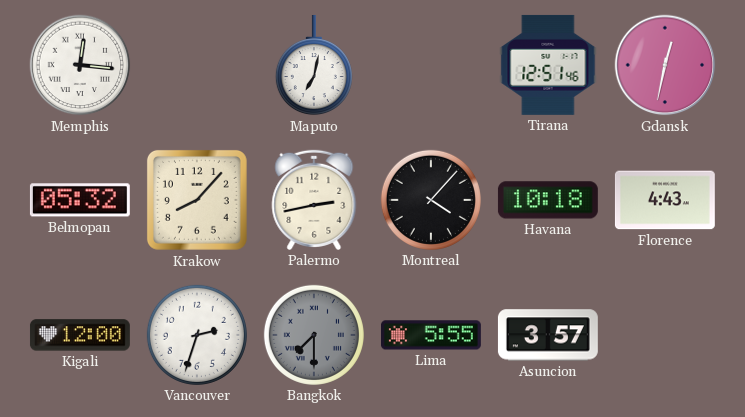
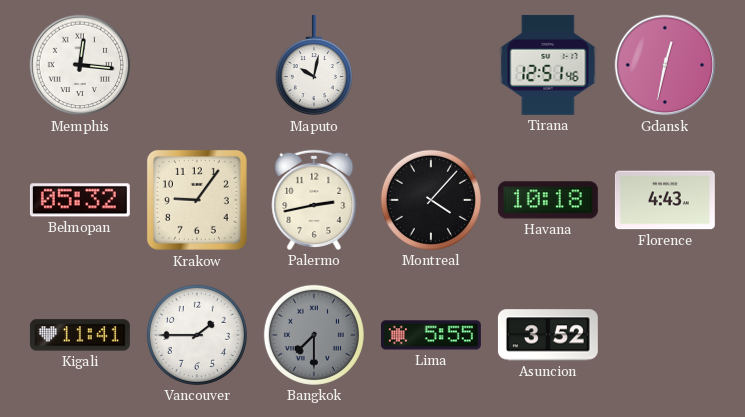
Maputo: 7:02 -> 10:02
Krakow: 8:07 -> 9:06
Kigali: 12:00 -> 11:41
Vancouver: 2:33 -> 1:45
Asuncion: 3:57 -> 3:52
